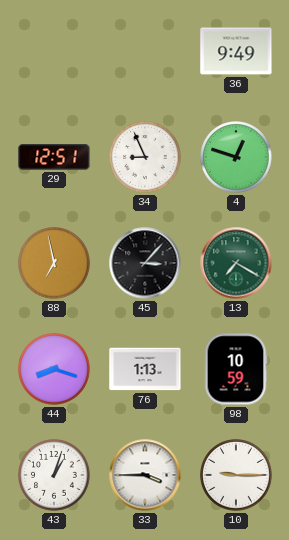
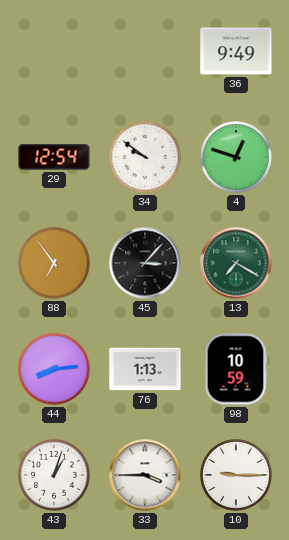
29: 12:51 -> 12:54
34: 8:56 -> 9:51
88: 6:58 -> 6:54
44: 8:18 -> 8:14
